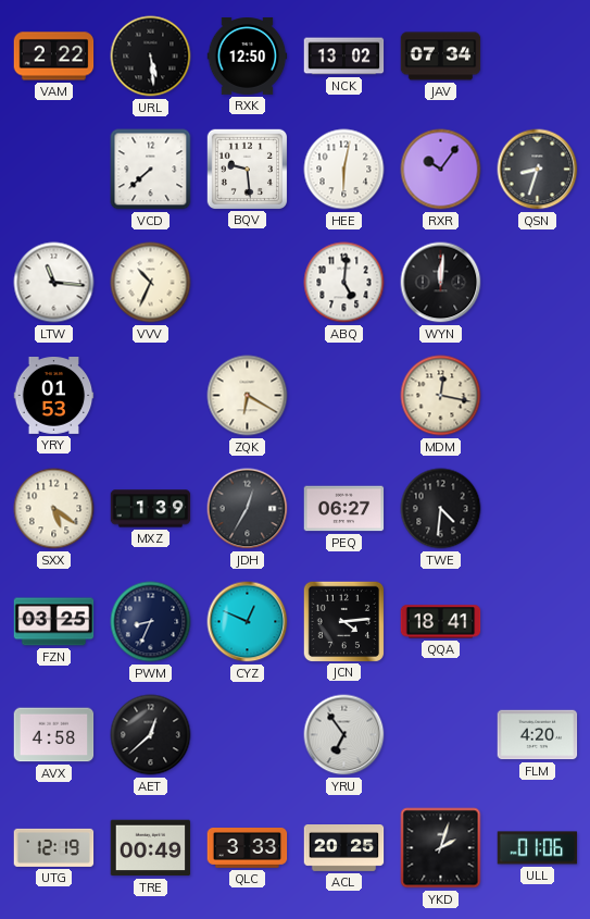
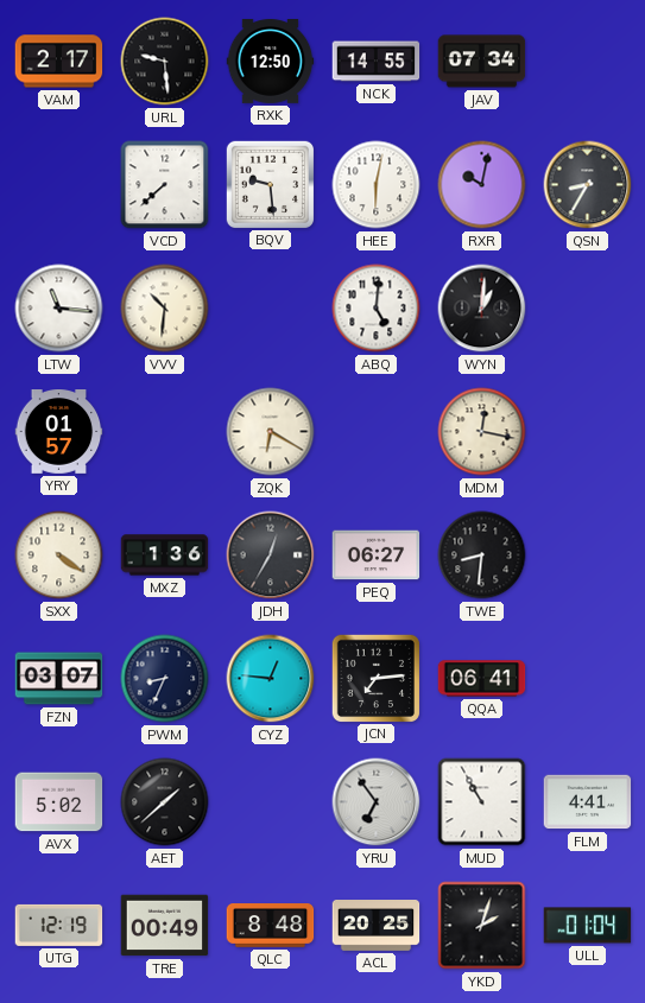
VAM: 2:22 -> 2:17
URL: 5:29 -> 9:29
NCK: 13:02 -> 14:55
RXR: 10:06 -> 10:02
QSN: 8:33 -> 8:35
VVV: 10:34 -> 10:31
WYN: 12:01 -> 1:01
YRY: 01:53 -> 01:57
SXX: 5:21 -> 4:21
MXZ: 1:39 -> 1:36
TWE: 4:31 -> 8:31
FZN: 03:25 -> 03:07
CYZ: 12:49 -> 12:46
JCN: 4:14 -> 7:14
QQA: 18:41 -> 06:41
AVX: 4:58 -> 5:02
AET: 12:38 -> 1:38
MUD: none -> 10:55
FLM: 4:20 -> 4:41
QLC: 3:33 -> 8:48
ULL: 01:06 -> 01:04
